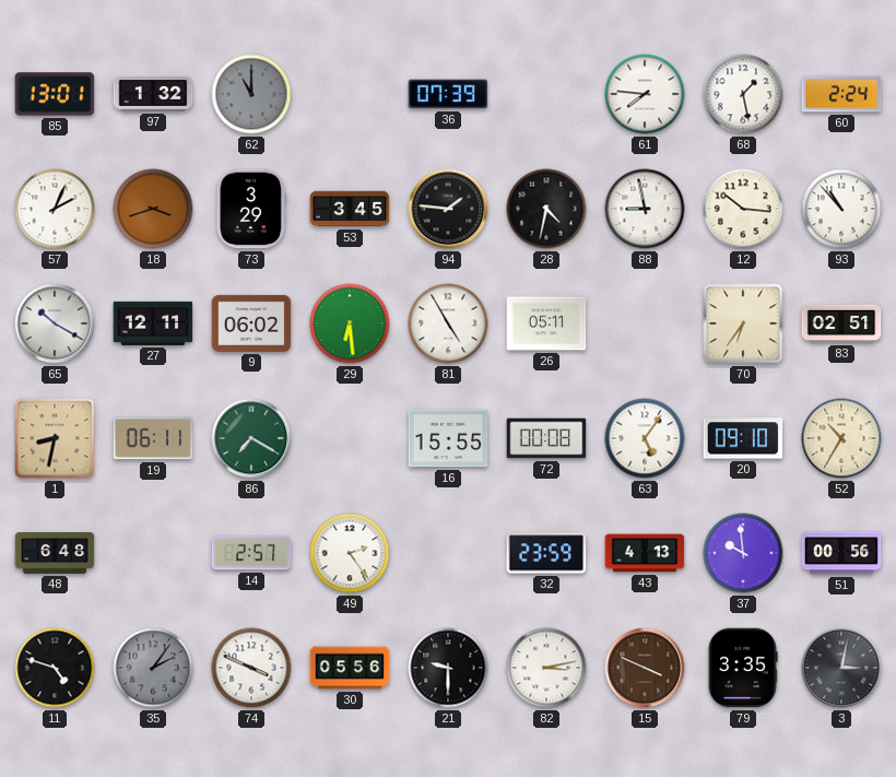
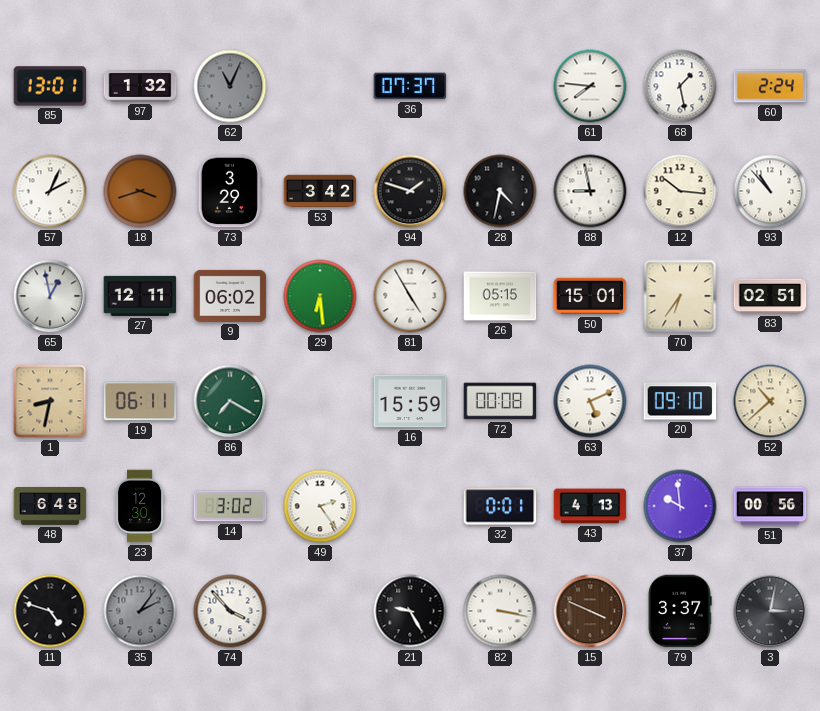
62: 11:00 -> 11:04
36: 07:39 -> 07:37
53: 3:45 -> 3:42
94: 1:46 -> 1:48
65: 10:20 -> 12:58
26: 05:11 -> 05:15
50: none -> 15:01
16: 15:55 -> 15:59
63: 5:06 -> 5:11
52: 10:35 -> 10:38
23: none -> 12:30
14: 2:57 -> 3:02
32: 23:59 -> 0:01
74: 3:49 -> 3:53
30: 05:56 -> none
21: 9:30 -> 9:25
82: 3:13 -> 3:17
79: 3:35 -> 3:37
